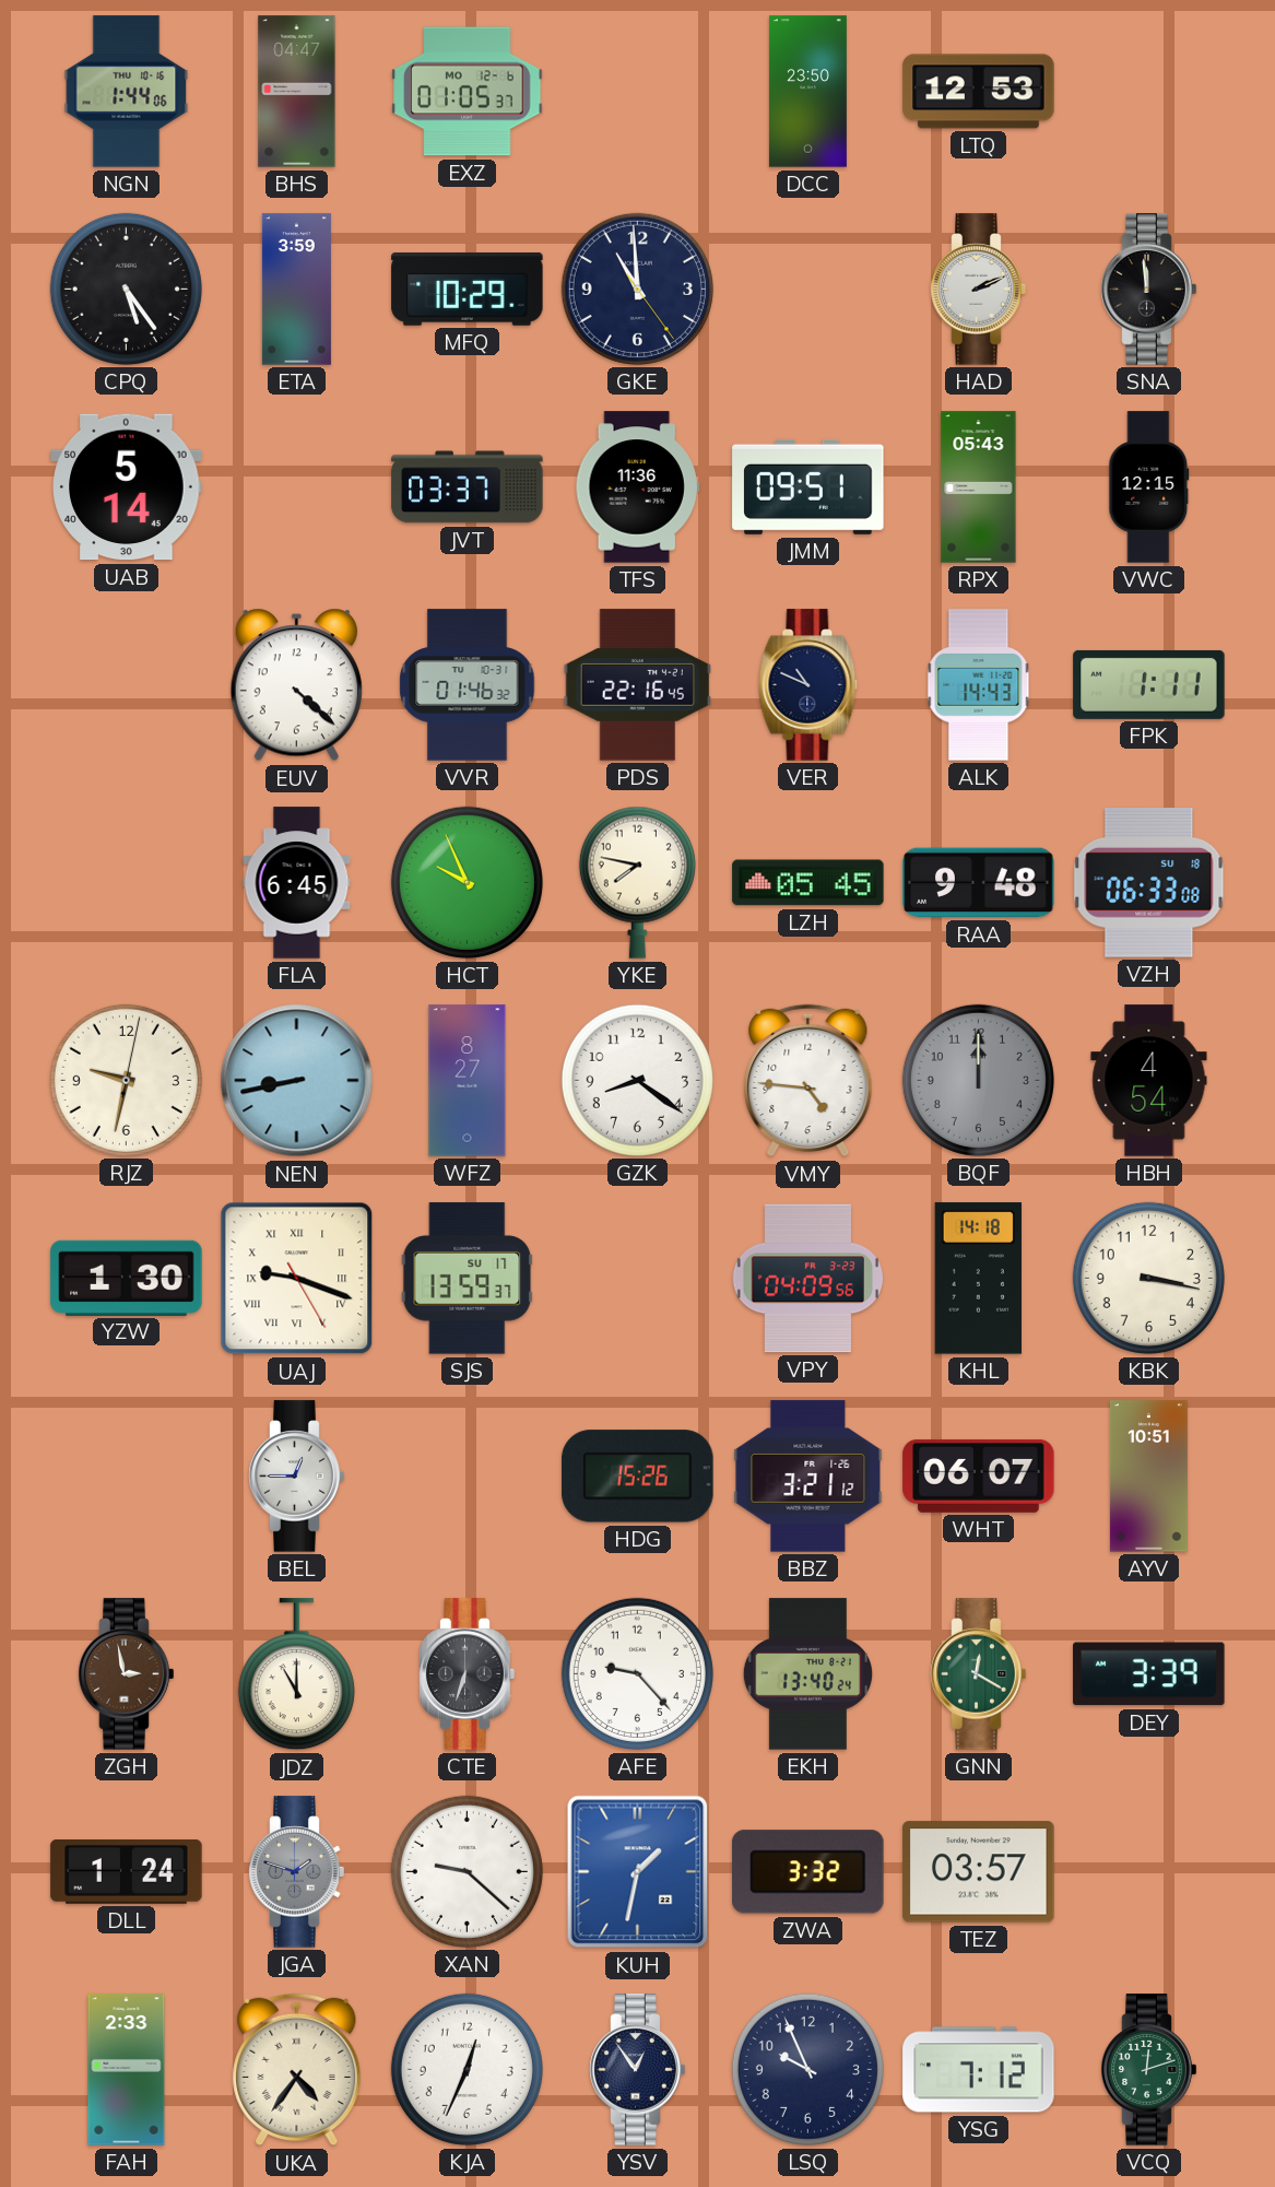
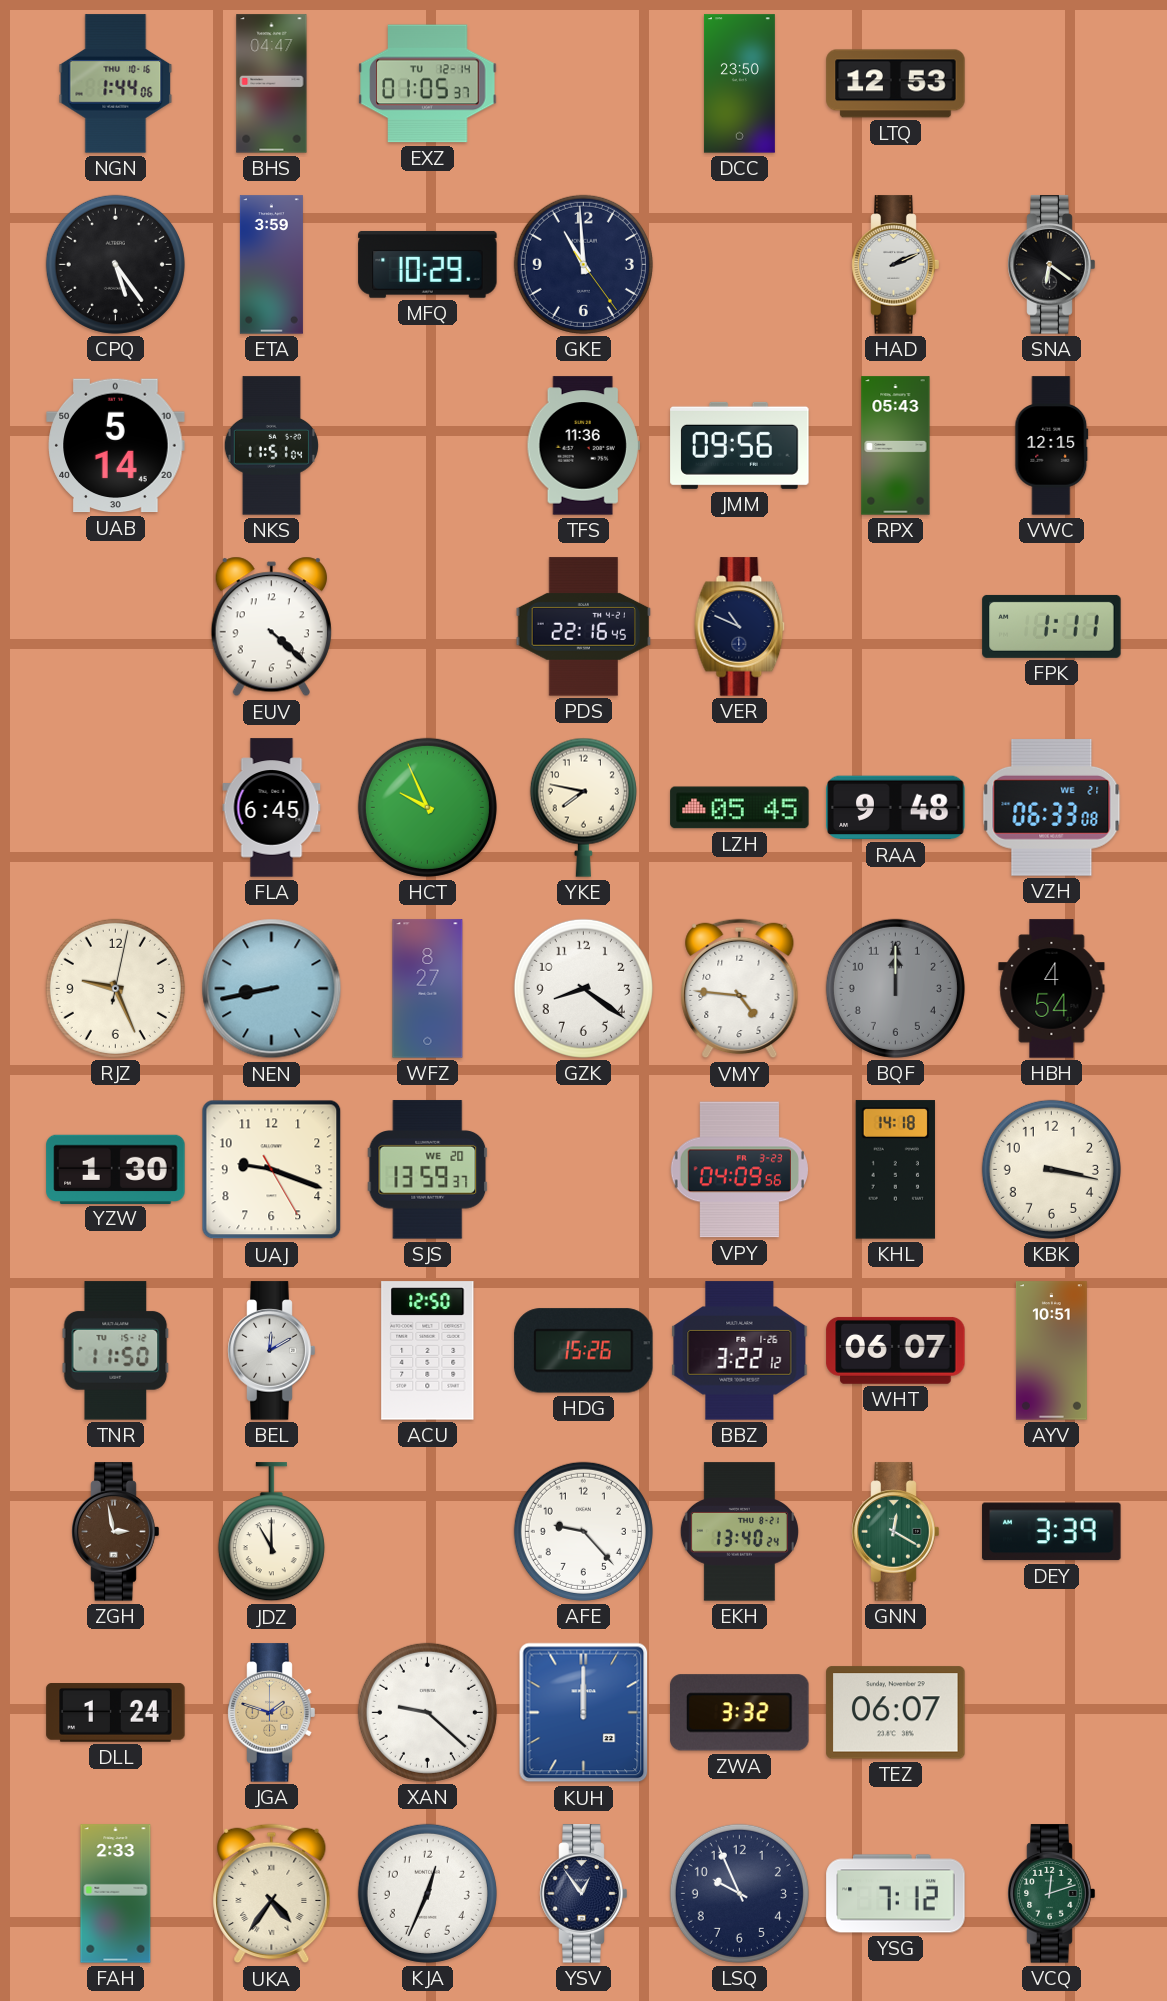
EXZ date: MO 12-6 -> TU 12-14
SNA: 11:59 -> 6:21
NKS: none -> 11:51
JVT: 03:37 -> none
JMM: 09:51 -> 09:56
VVR: 01:46 -> none
ALK: 14:43 -> none
VZH date: SU 18 -> WE 21
RJZ: 9:32 -> 9:26
UAJ numerals: Roman -> Arabic
SJS date: SU 17 -> WE 20
TNR: none -> 11:50
BEL: 12:45 -> 12:10
ACU: none -> 12:50
BBZ: 3:21 -> 3:22
CTE: 6:33 -> none
JGA dial: grey -> champagne
KUH: 1:32 -> 12:00
TEZ: 03:57 -> 06:07
